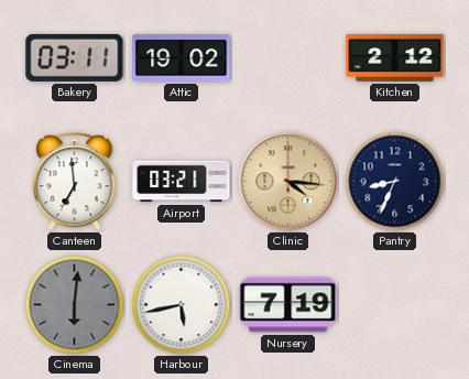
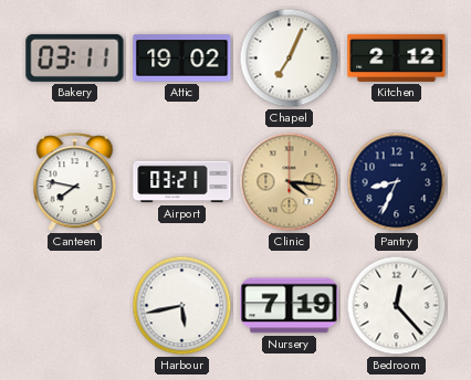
Chapel: none -> 7:04
Canteen: 6:59 -> 7:47
Cinema: 6:01 -> none
Bedroom: none -> 12:23
